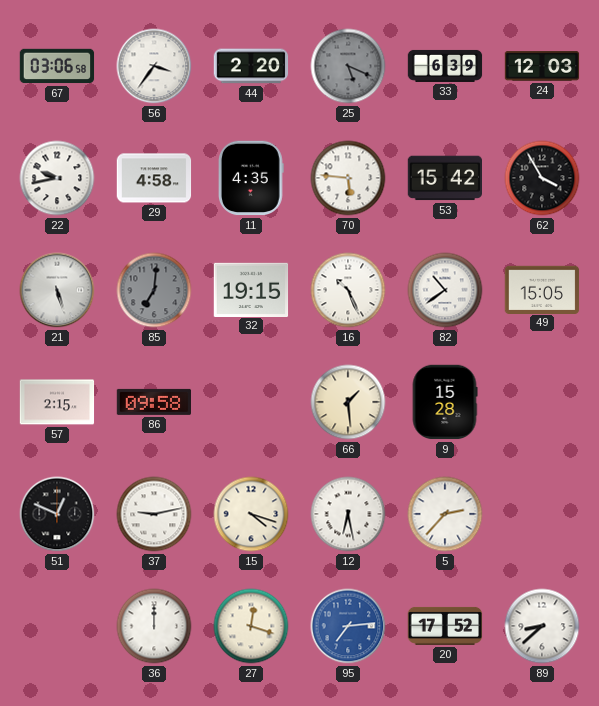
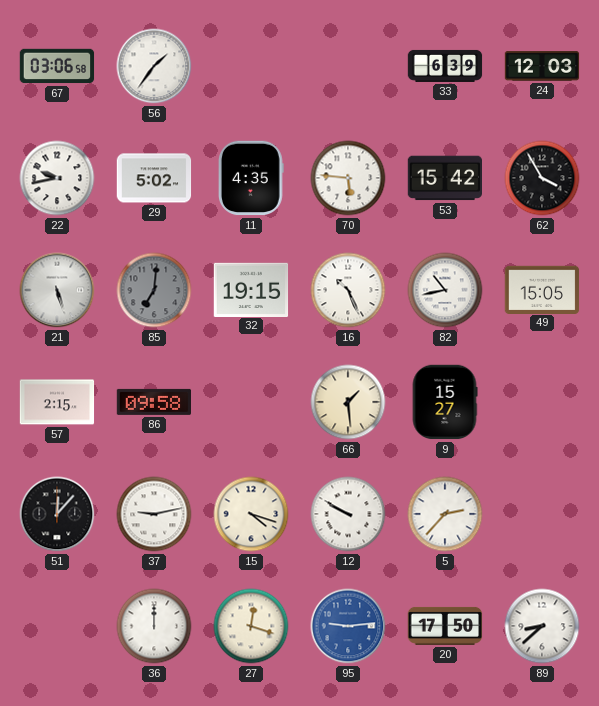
56: 3:36 -> 1:36
44: 2:20 -> none
25: 5:19 -> none
29: 4:58 -> 5:02
82: 10:39 -> 10:43
9: 15:28 -> 15:27
51: 12:49 -> 12:07
12: 6:28 -> 9:50
95: 7:14 -> 9:14
20: 17:52 -> 17:50
